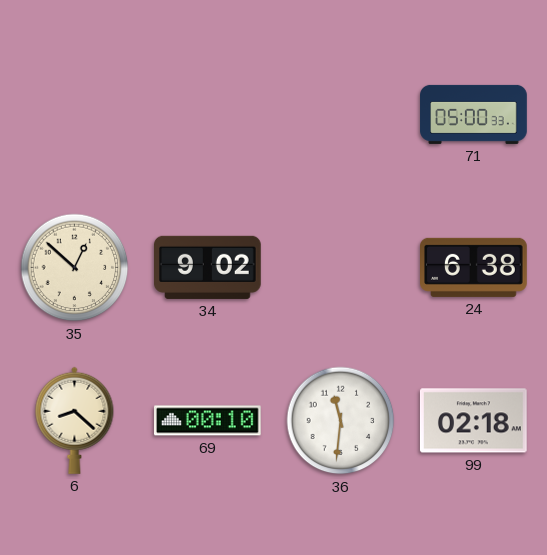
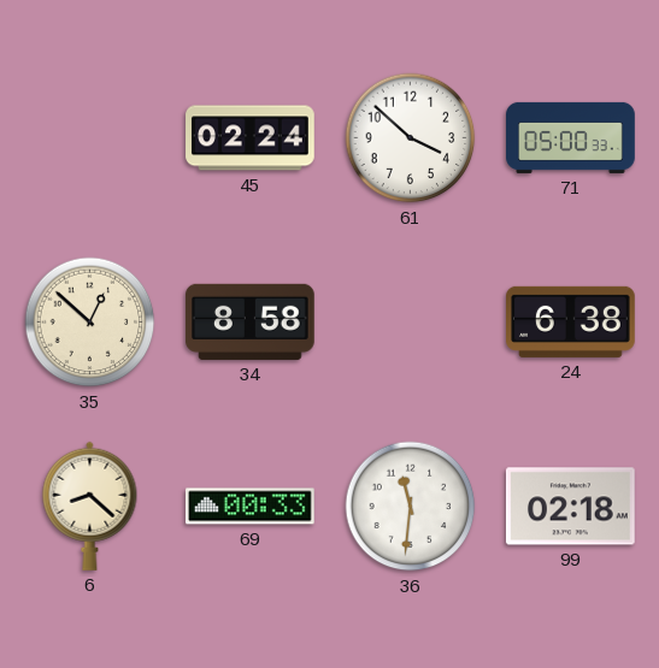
45: none -> 02:24
61: none -> 3:52
34: 9:02 -> 8:58
69: 00:10 -> 00:33
